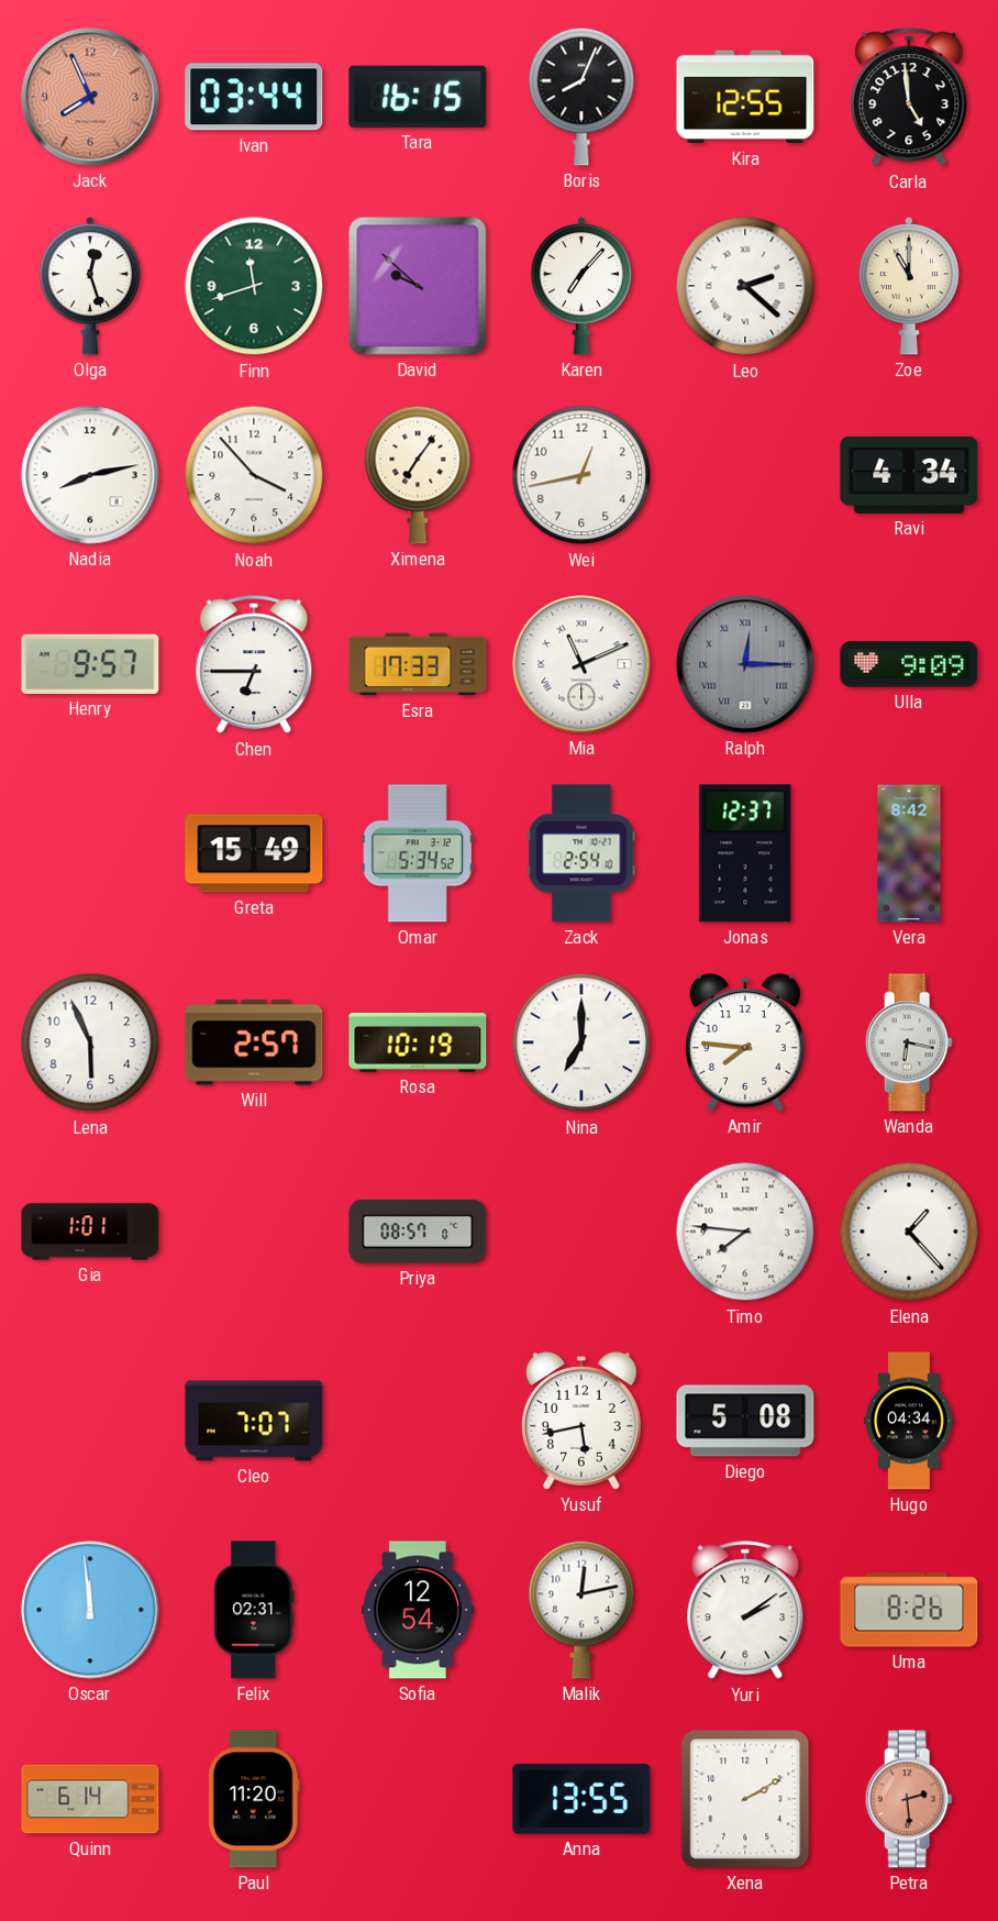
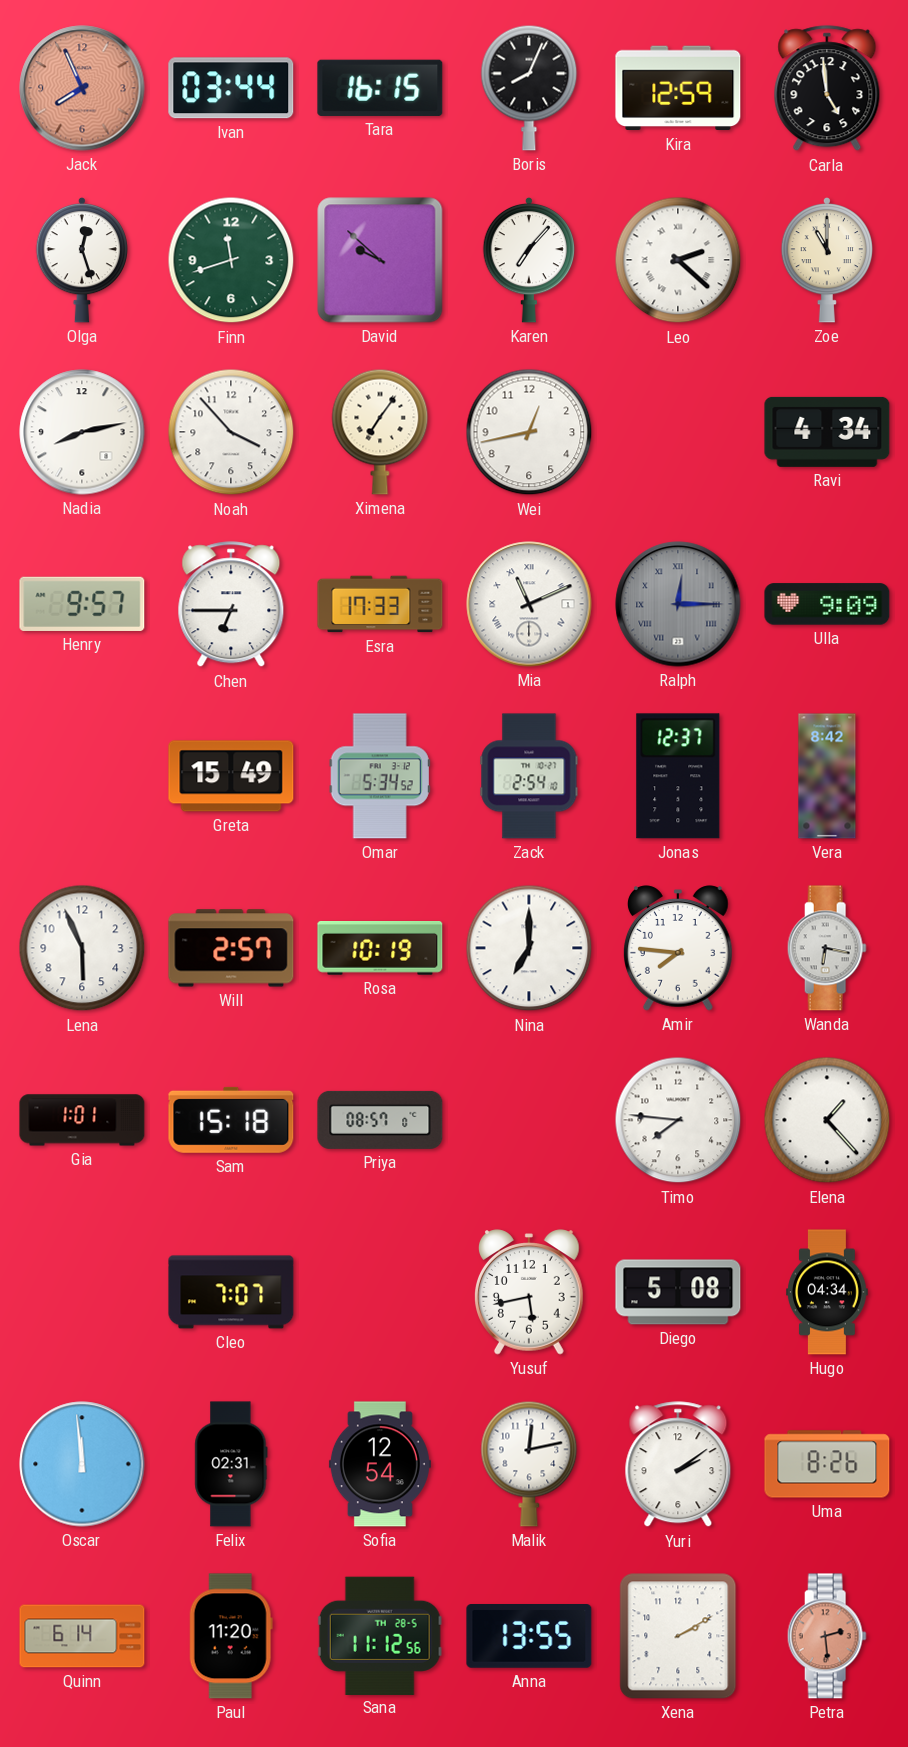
Kira: 12:55 -> 12:59
Sam: none -> 15:18
Sana: none -> 11:12
